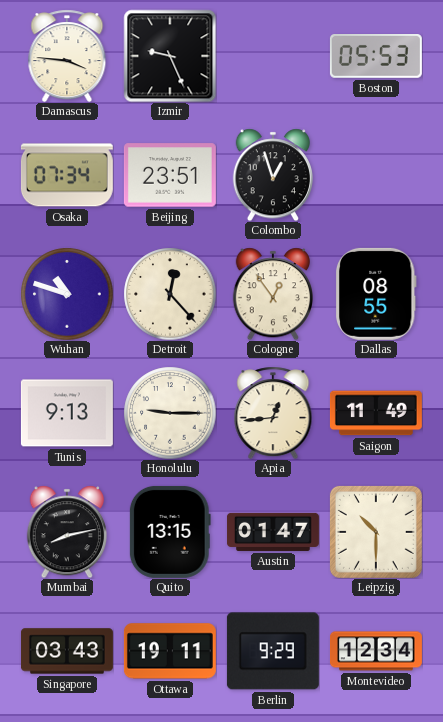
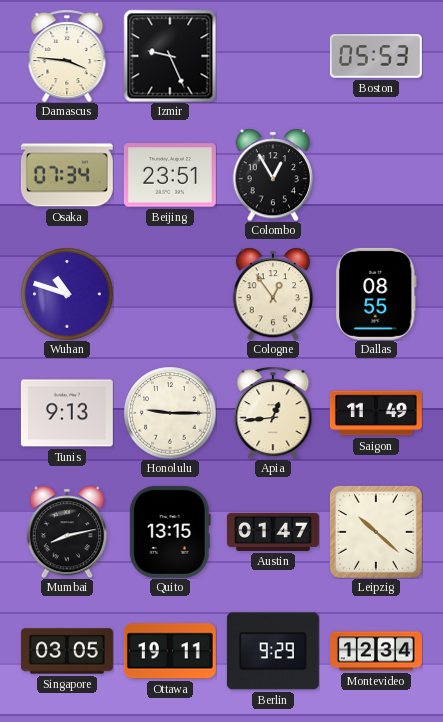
Colombo: 12:57 -> 12:55
Detroit: 12:23 -> none
Leipzig: 10:30 -> 10:22
Singapore: 03:43 -> 03:05
